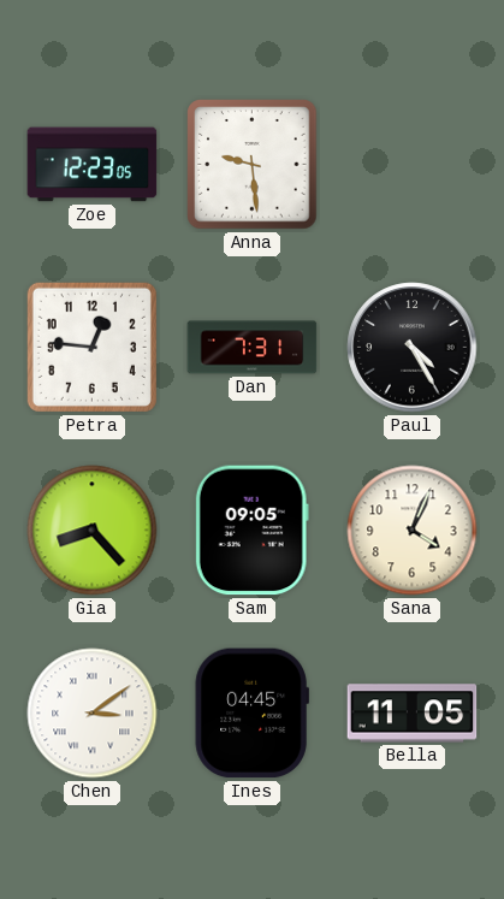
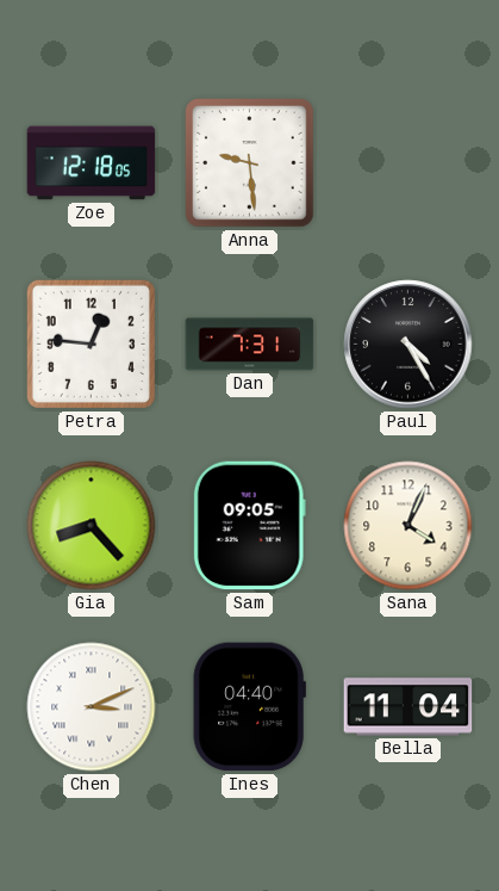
Zoe: 12:23 -> 12:18
Chen: 3:09 -> 3:11
Ines: 04:45 -> 04:40
Bella: 11:05 -> 11:04
